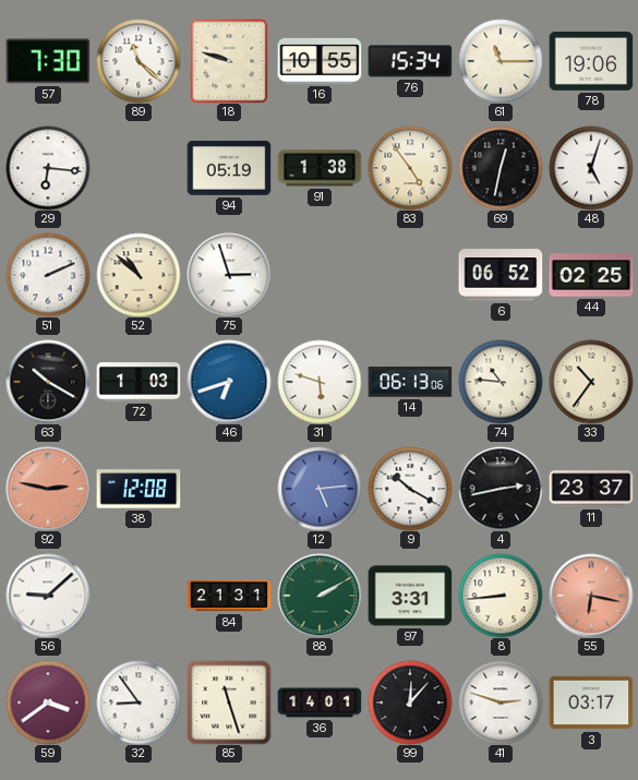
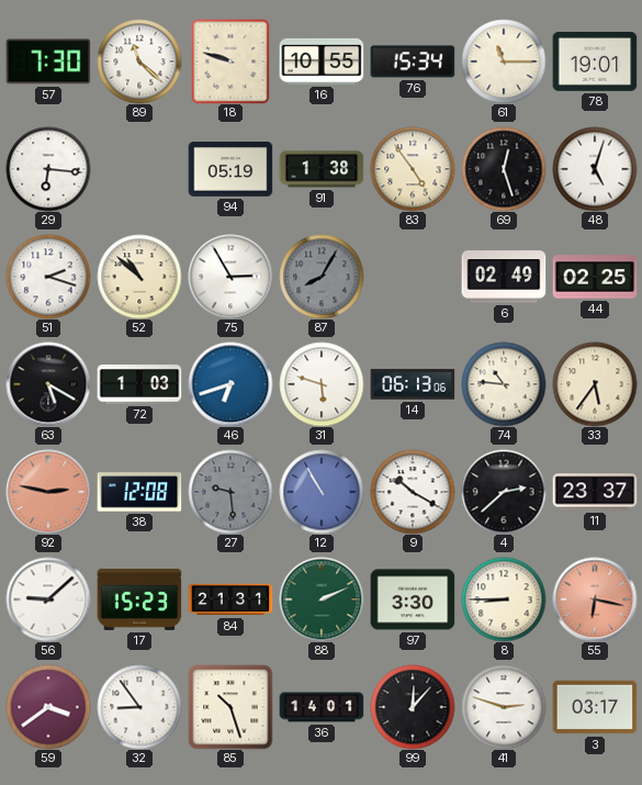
78: 19:06 -> 19:01
69: 12:32 -> 12:27
51: 2:11 -> 2:18
75: 2:57 -> 2:55
87: none -> 8:05
6: 06:52 -> 02:49
63: 10:20 -> 5:20
33: 10:36 -> 5:36
27: none -> 9:29
12: 5:14 -> 10:55
4: 2:43 -> 2:38
17: none -> 15:23
88: 2:10 -> 2:11
97: 3:31 -> 3:30
8: 8:44 -> 8:45
85: 11:27 -> 10:27
